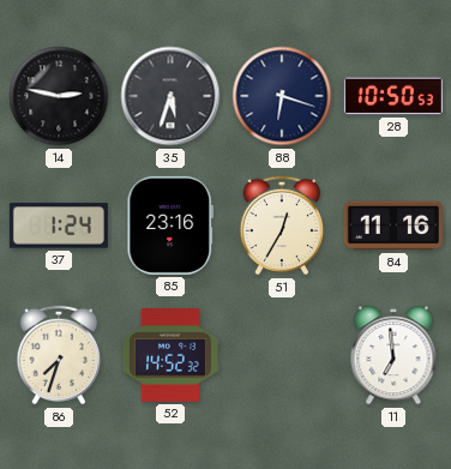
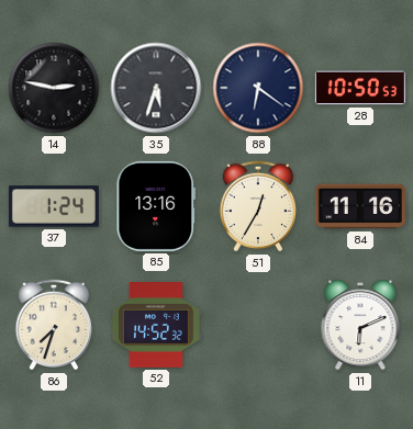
88: 6:18 -> 6:21
85: 23:16 -> 13:16
11: 6:59 -> 6:11
